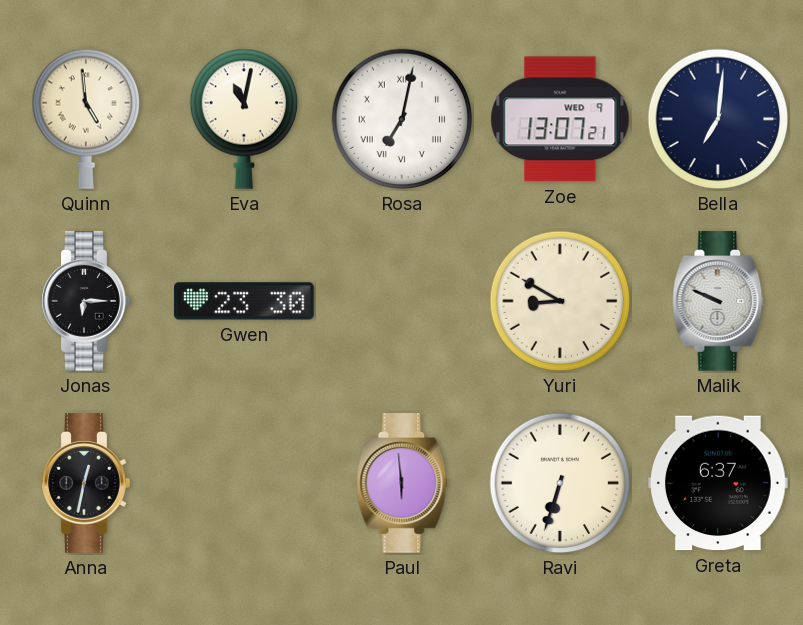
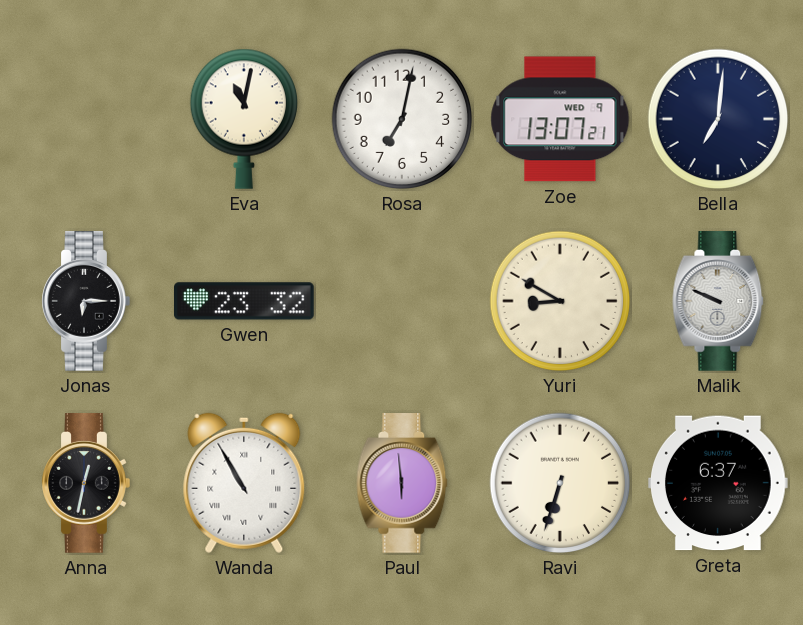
Quinn: 4:59 -> none
Rosa numerals: Roman -> Arabic
Gwen: 23:30 -> 23:32
Wanda: none -> 10:55
